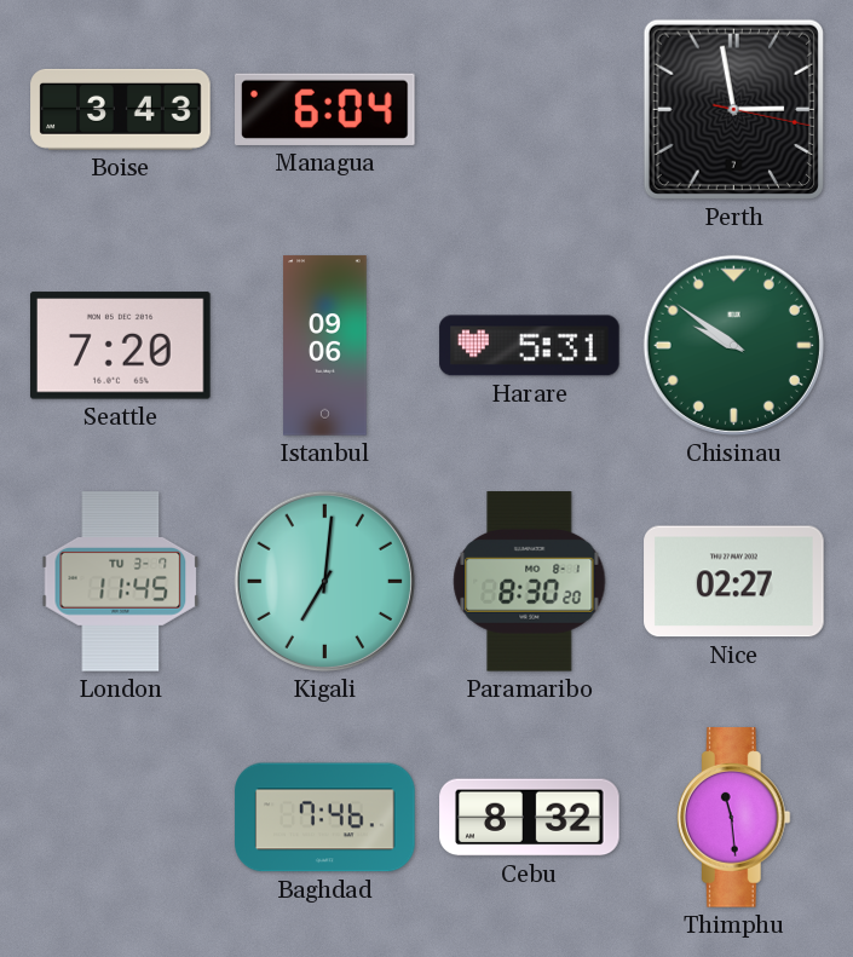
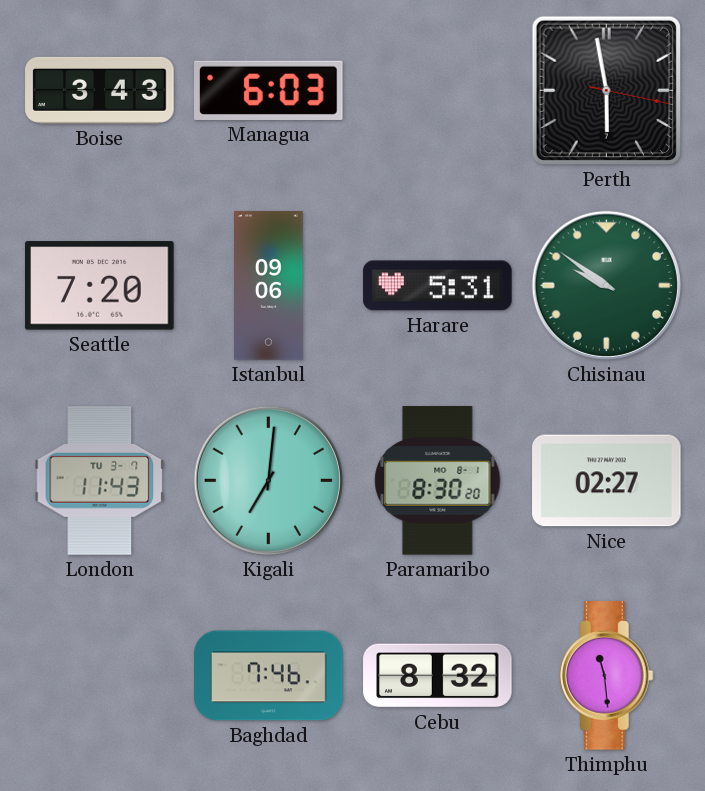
Managua: 6:04 -> 6:03
Perth: 2:58 -> 5:58
London: 11:45 -> 11:43
